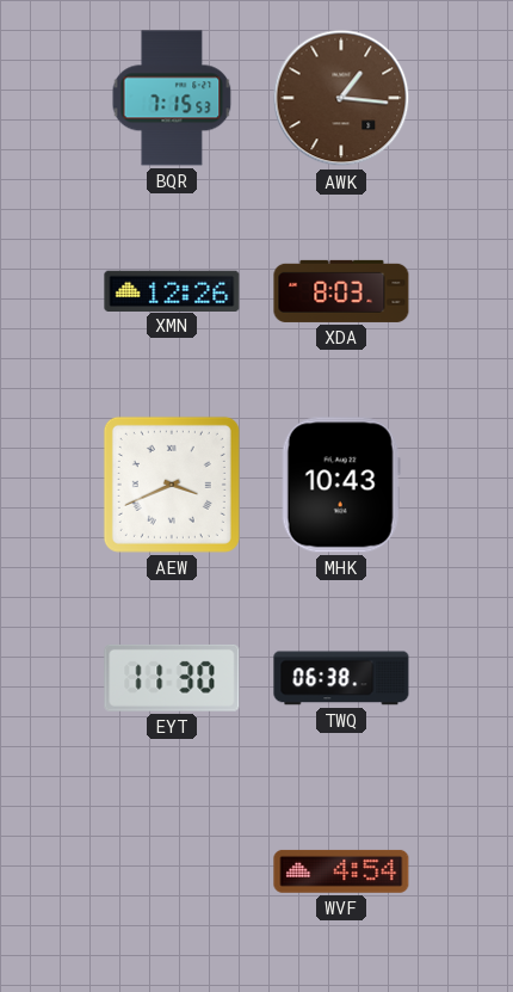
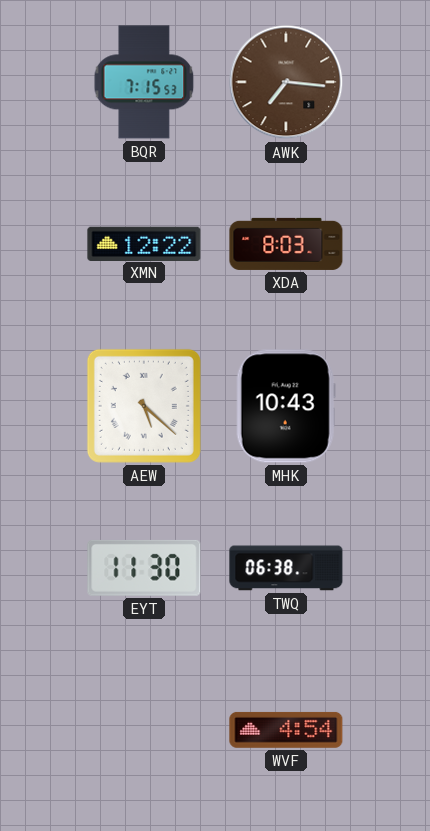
AWK: 1:16 -> 7:16
XMN: 12:26 -> 12:22
AEW: 3:41 -> 5:22
